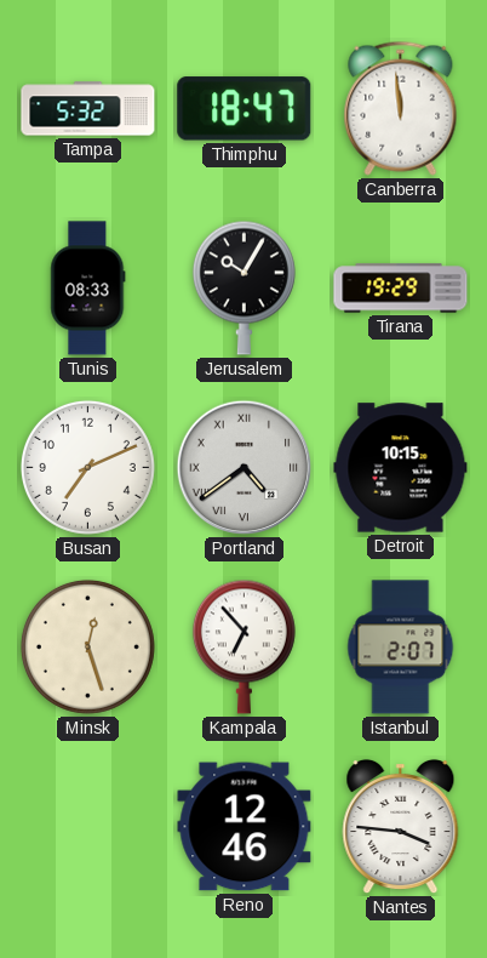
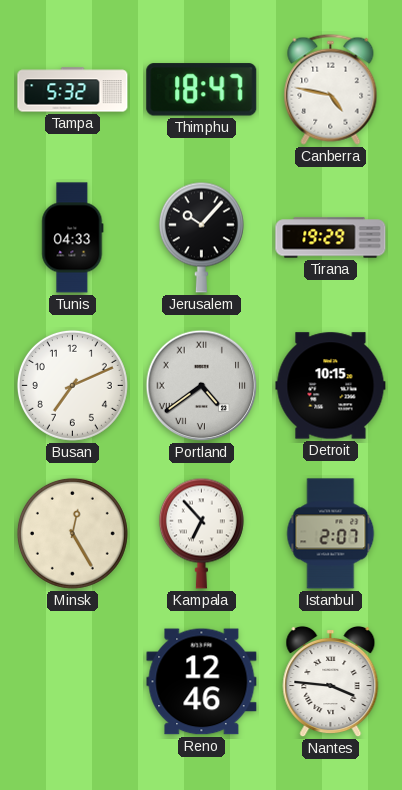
Canberra: 11:59 -> 4:47
Tunis: 08:33 -> 04:33
Jerusalem: 10:05 -> 10:07
Minsk: 12:27 -> 12:25
